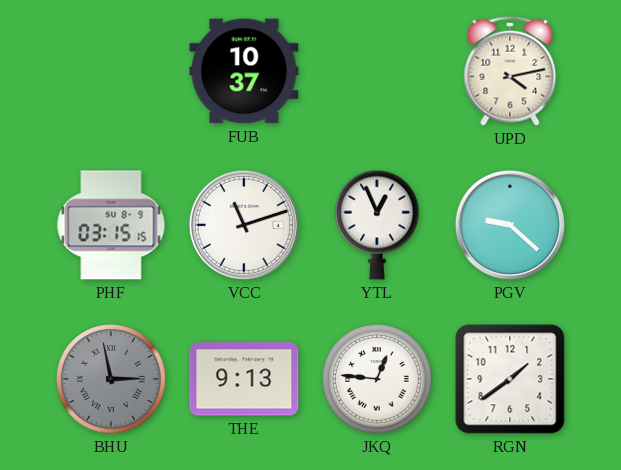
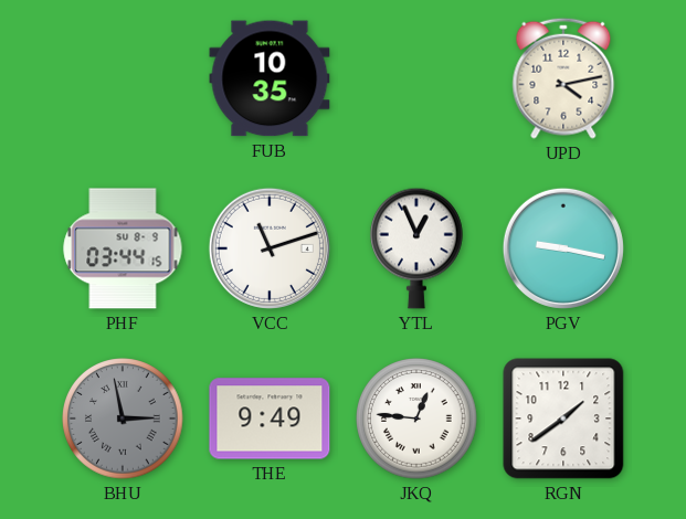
FUB: 10:37 -> 10:35
PHF: 03:15 -> 03:44
PGV: 9:22 -> 9:17
THE: 9:13 -> 9:49
